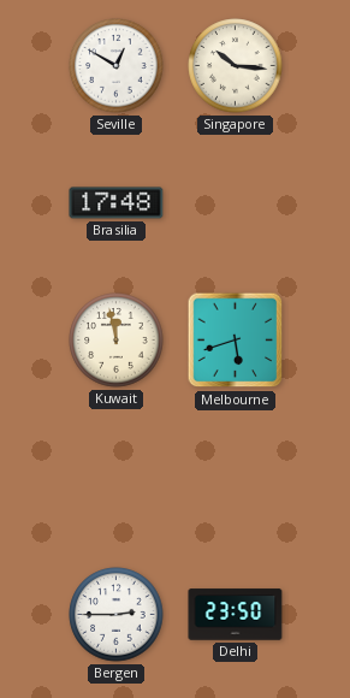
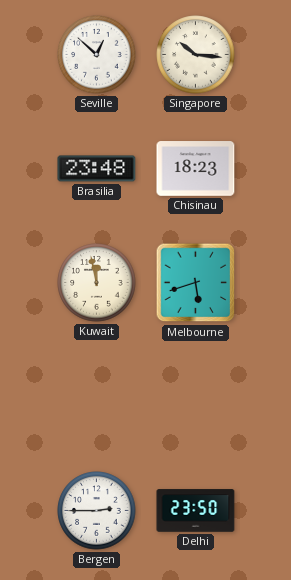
Seville: 12:50 -> 12:52
Brasilia: 17:48 -> 23:48
Chisinau: none -> 18:23
